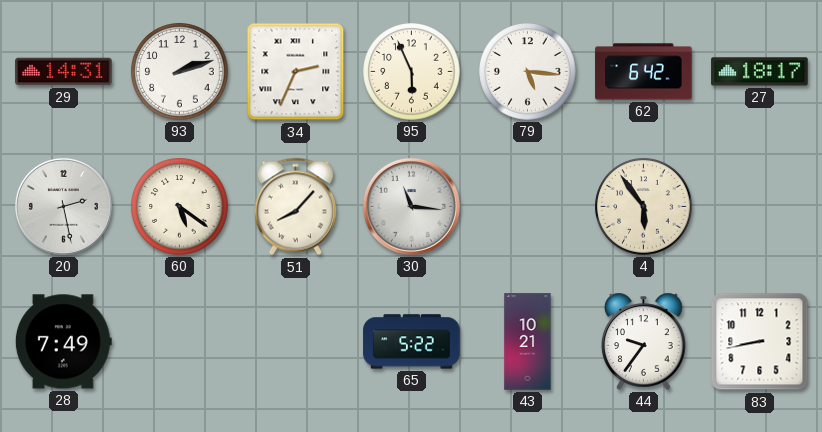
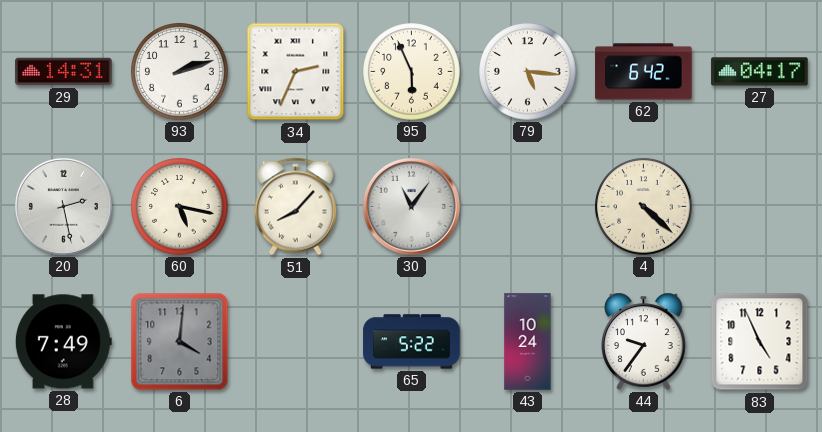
27: 18:17 -> 04:17
60: 5:21 -> 5:17
30: 11:16 -> 11:06
4: 5:54 -> 4:22
6: none -> 4:01
43: 10:21 -> 10:24
83: 8:43 -> 4:56
